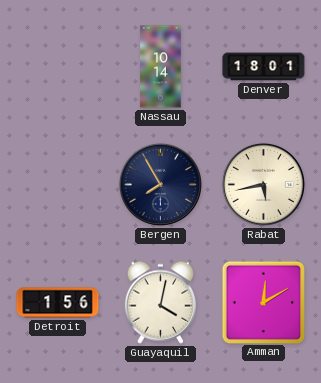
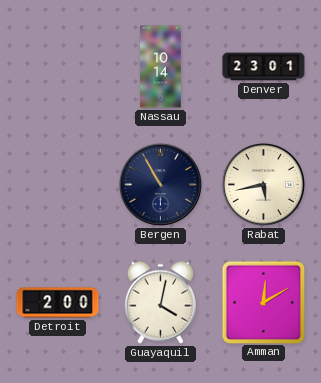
Denver: 18:01 -> 23:01
Bergen: 7:55 -> 10:55
Detroit: 1:56 -> 2:00
